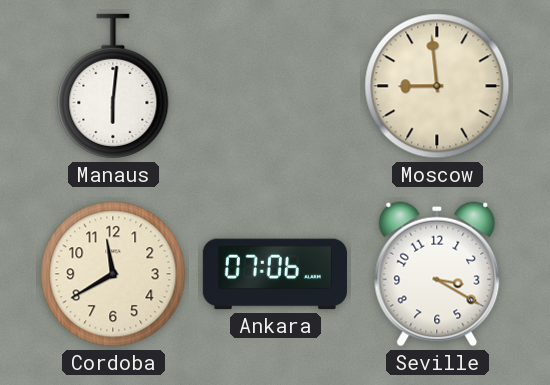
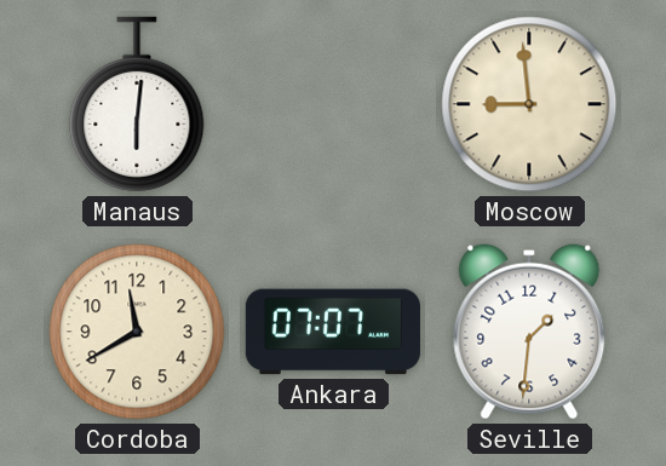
Ankara: 07:06 -> 07:07
Seville: 3:20 -> 1:31
